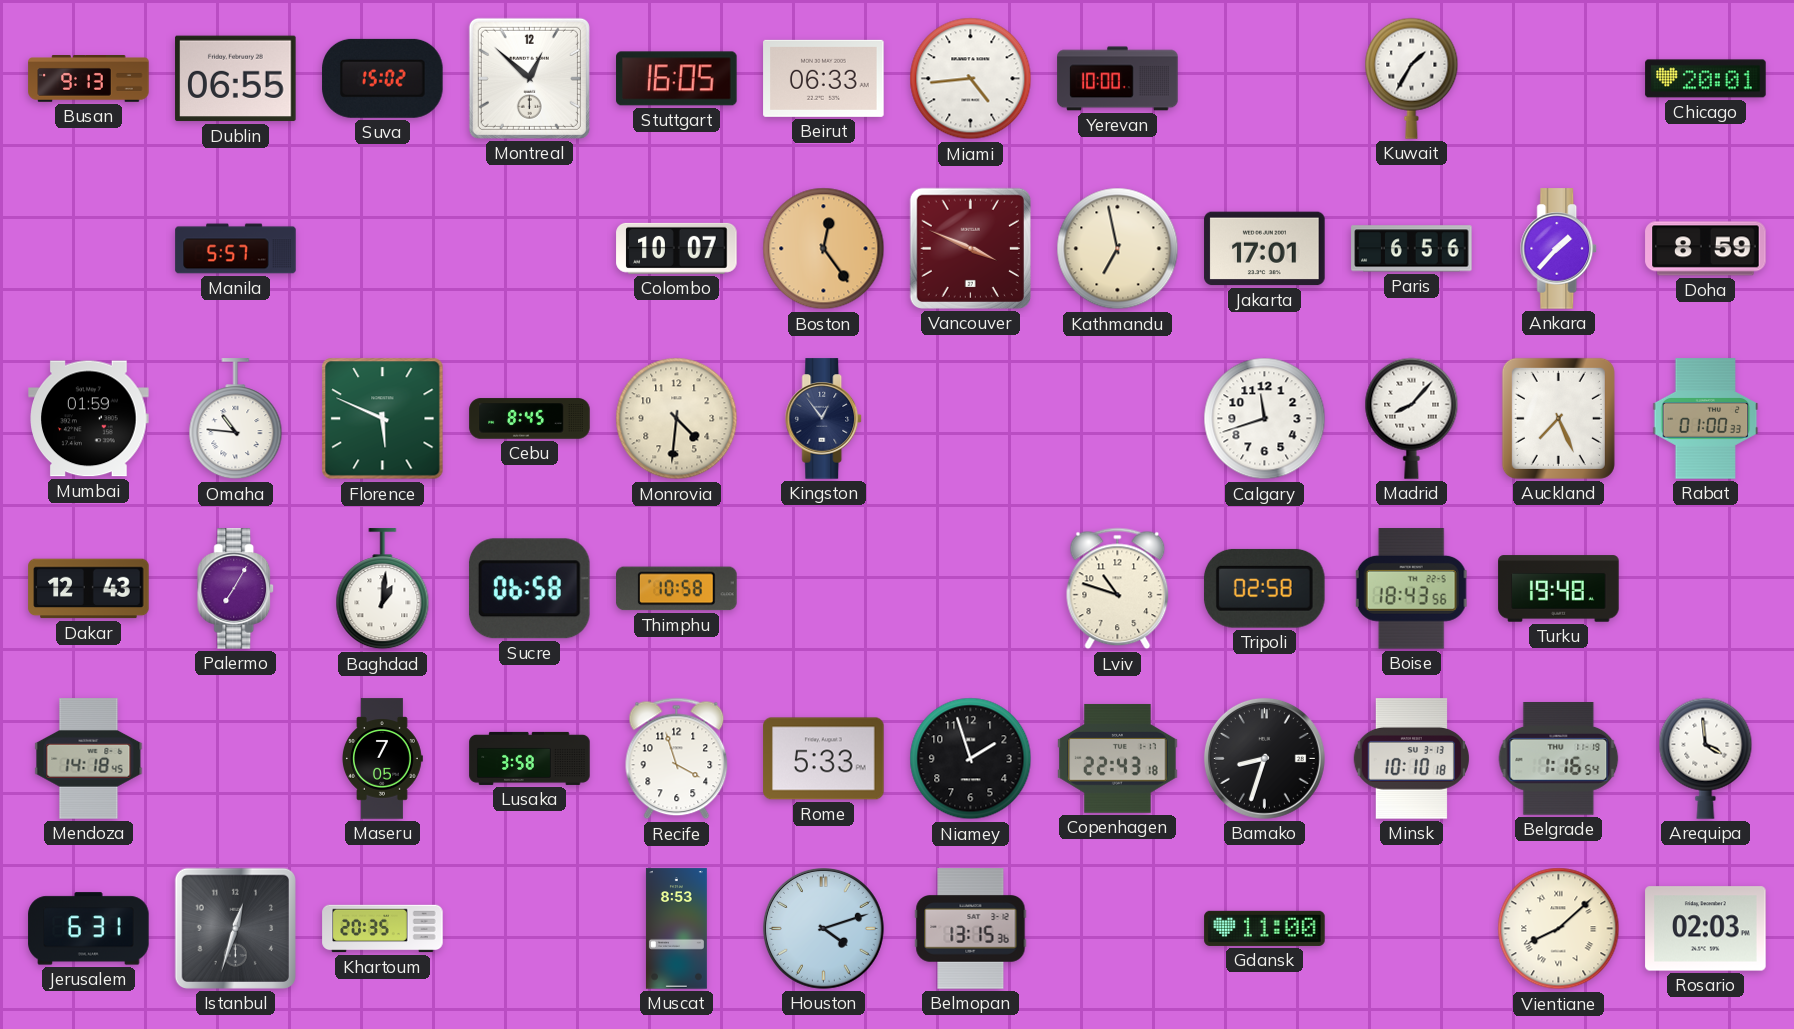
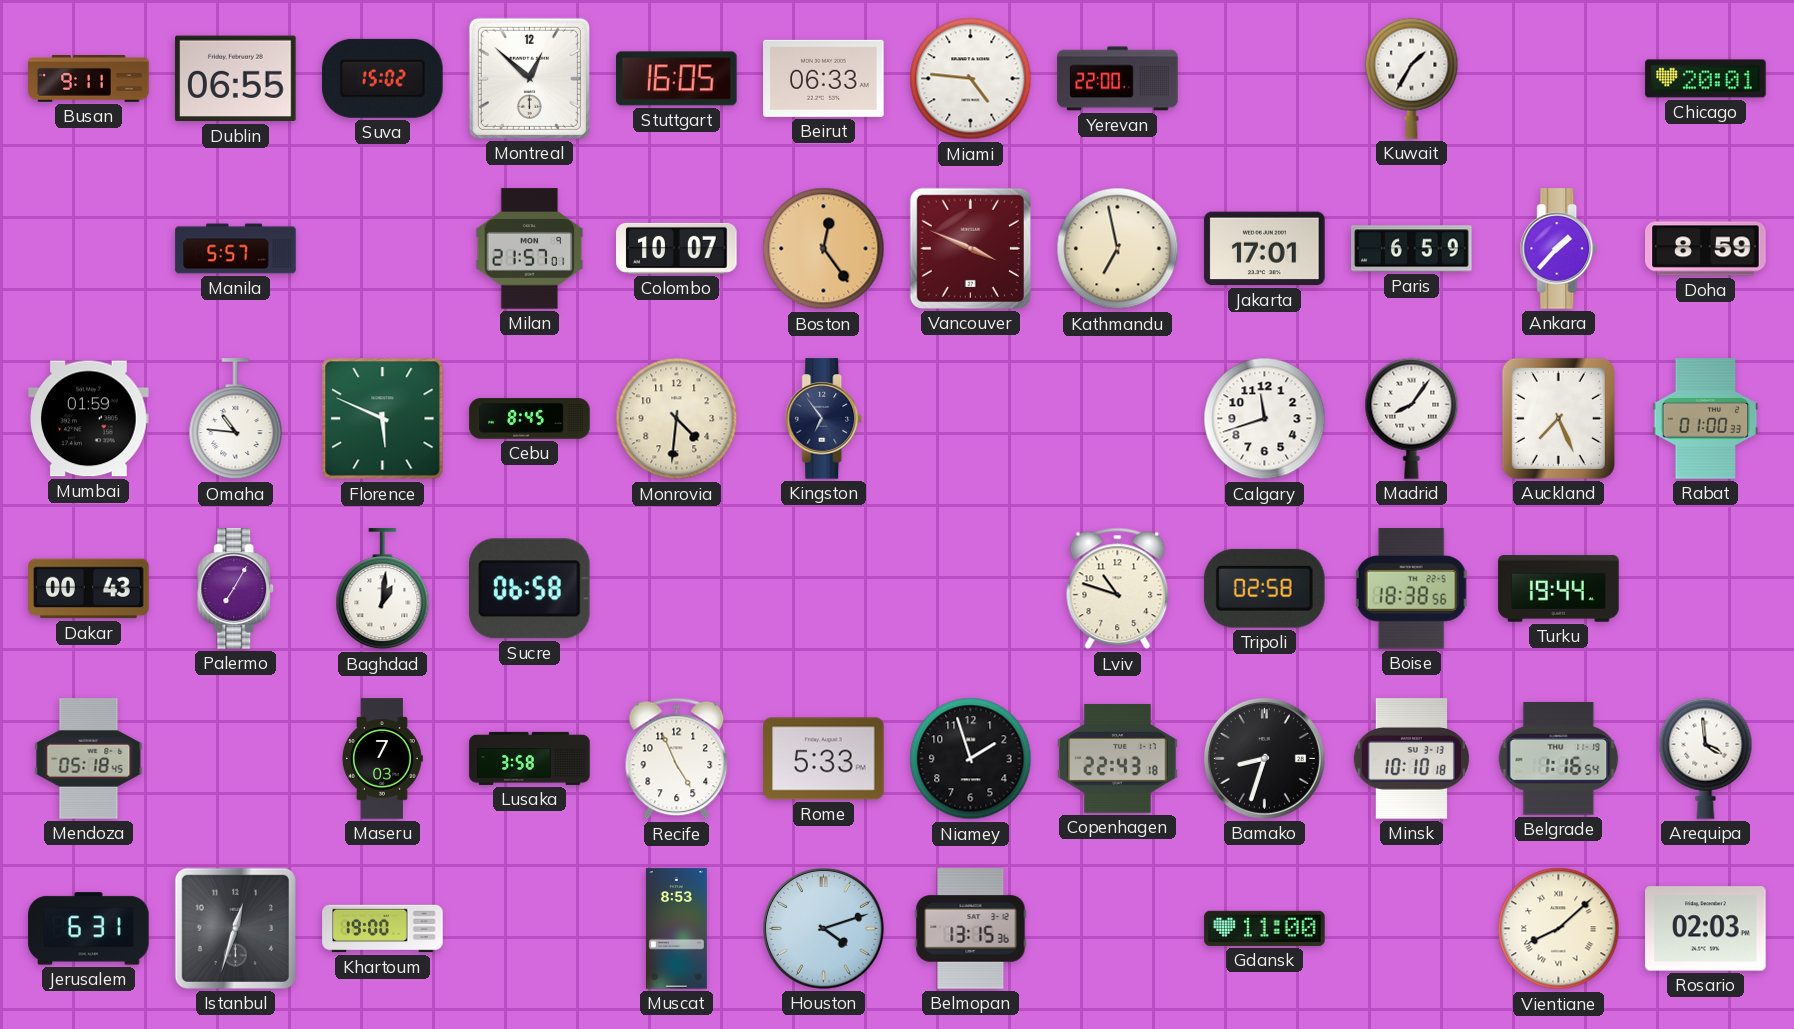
Busan: 9:13 -> 9:11
Miami: 4:44 -> 4:46
Yerevan: 10:00 -> 22:00
Milan: none -> 21:57
Paris: 6:56 -> 6:59
Kingston: 12:54 -> 6:54
Madrid: 8:07 -> 8:06
Dakar: 12:43 -> 00:43
Thimphu: 10:58 -> none
Boise: 18:43 -> 18:38
Turku: 19:48 -> 19:44
Mendoza: 14:18 -> 05:18
Maseru: 7:05 -> 7:03
Recife: 3:57 -> 4:56
Khartoum: 20:35 -> 19:00
